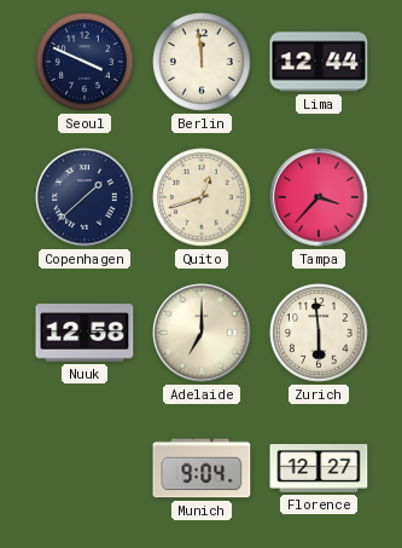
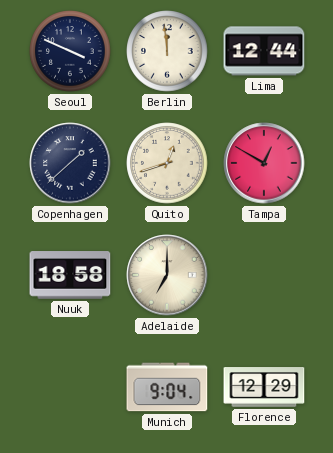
Tampa: 3:37 -> 12:50
Nuuk: 12:58 -> 18:58
Zurich: 5:59 -> none
Florence: 12:27 -> 12:29
